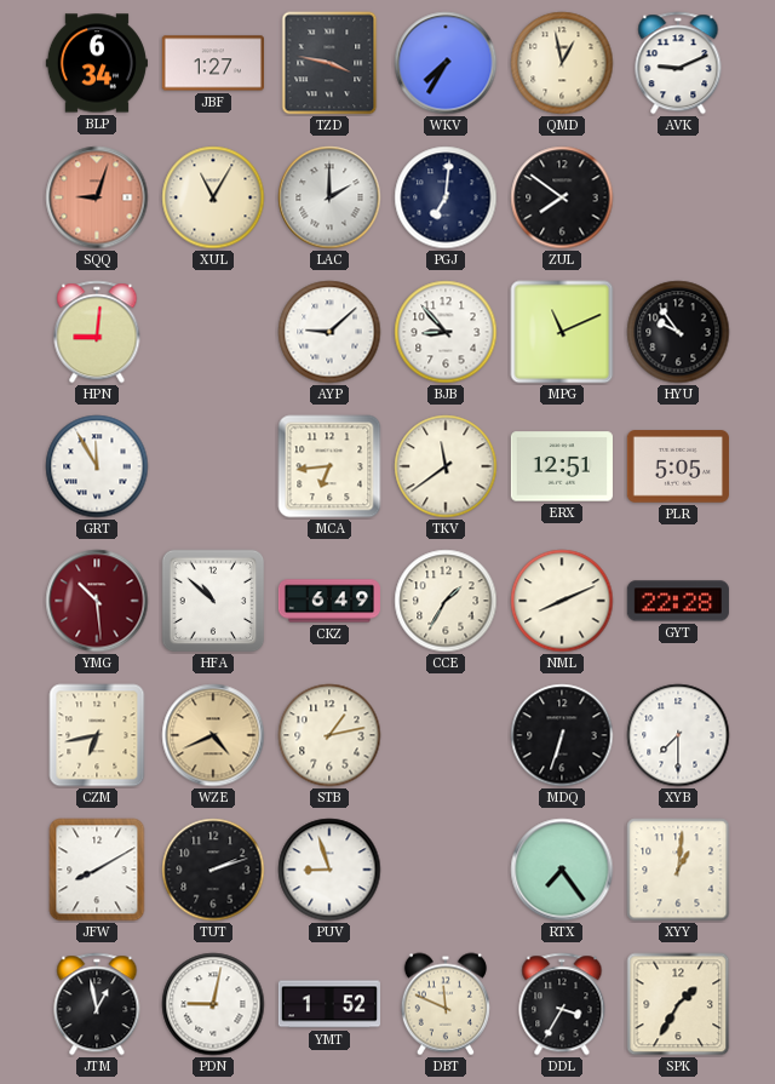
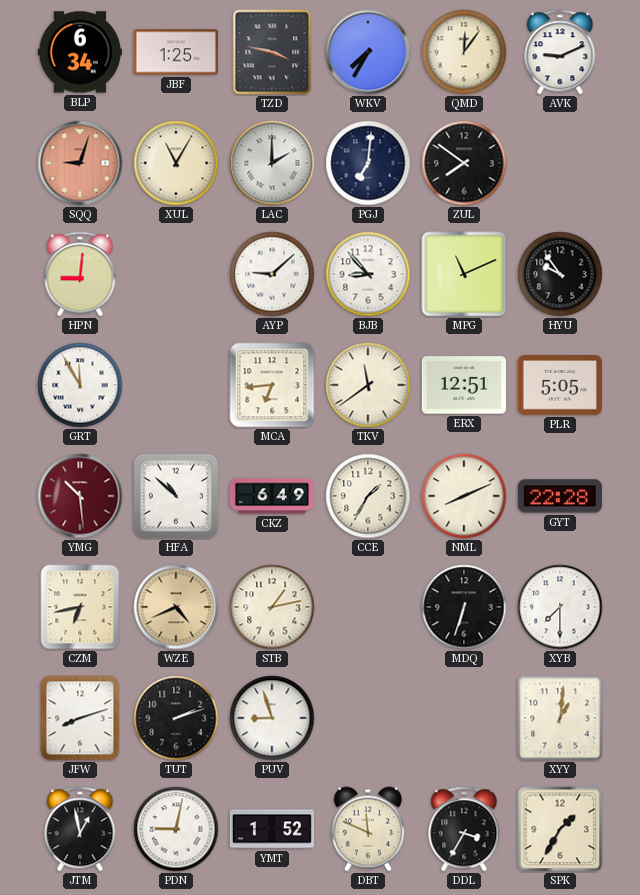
JBF: 1:27 -> 1:25
QMD: 12:58 -> 12:06
JFW: 8:10 -> 8:12
RTX: 7:24 -> none
